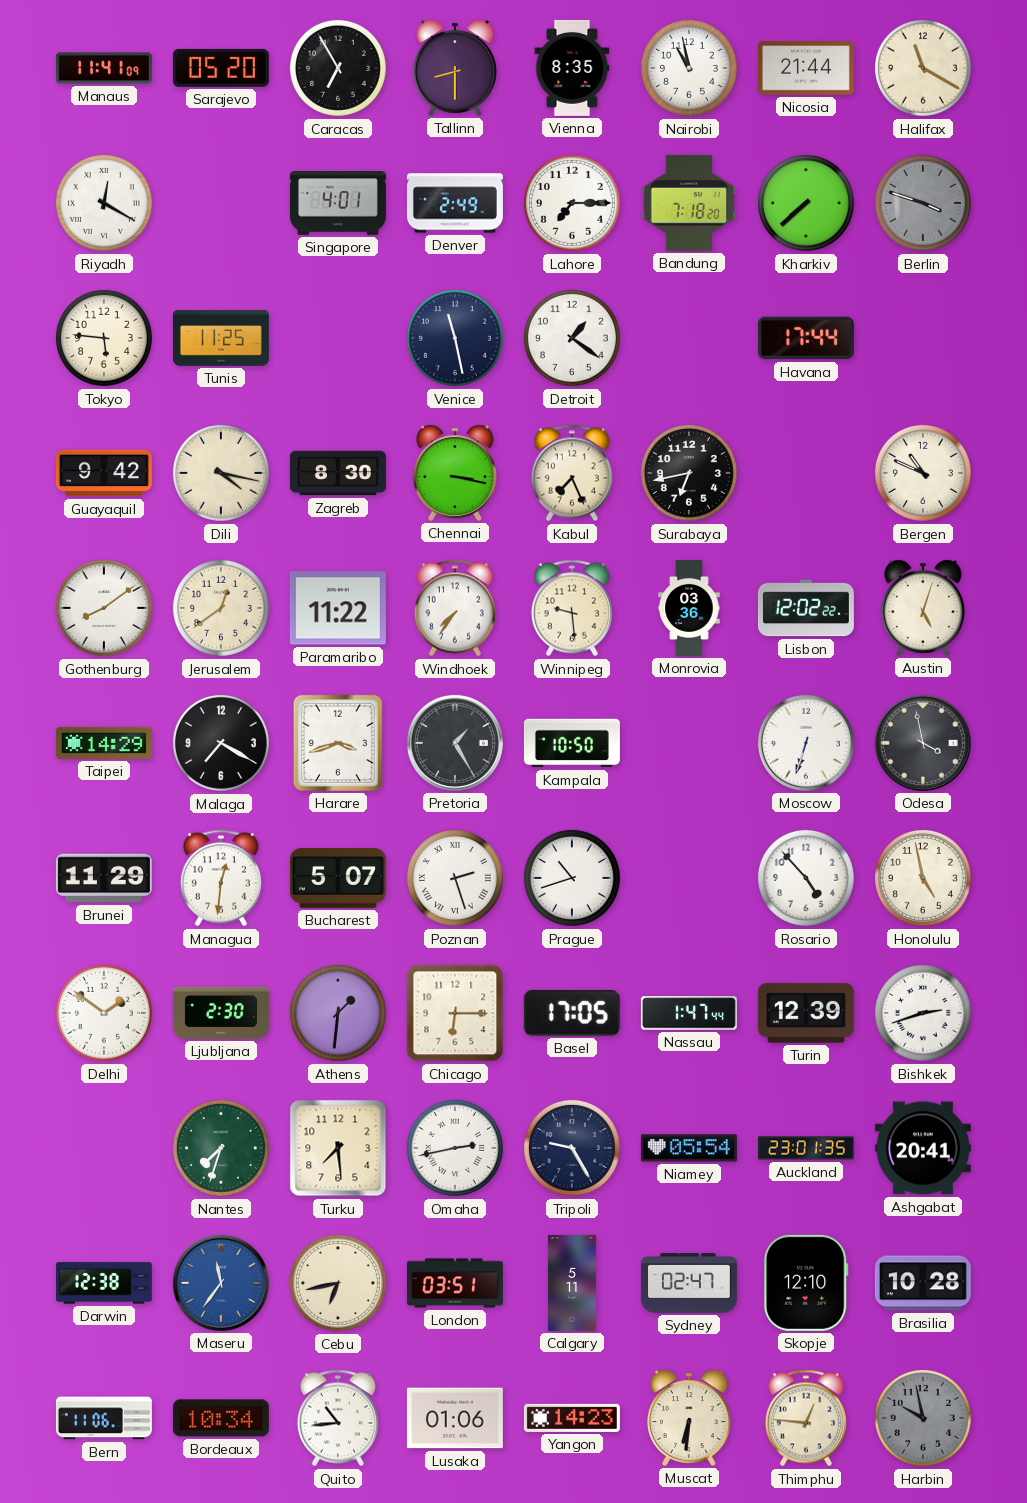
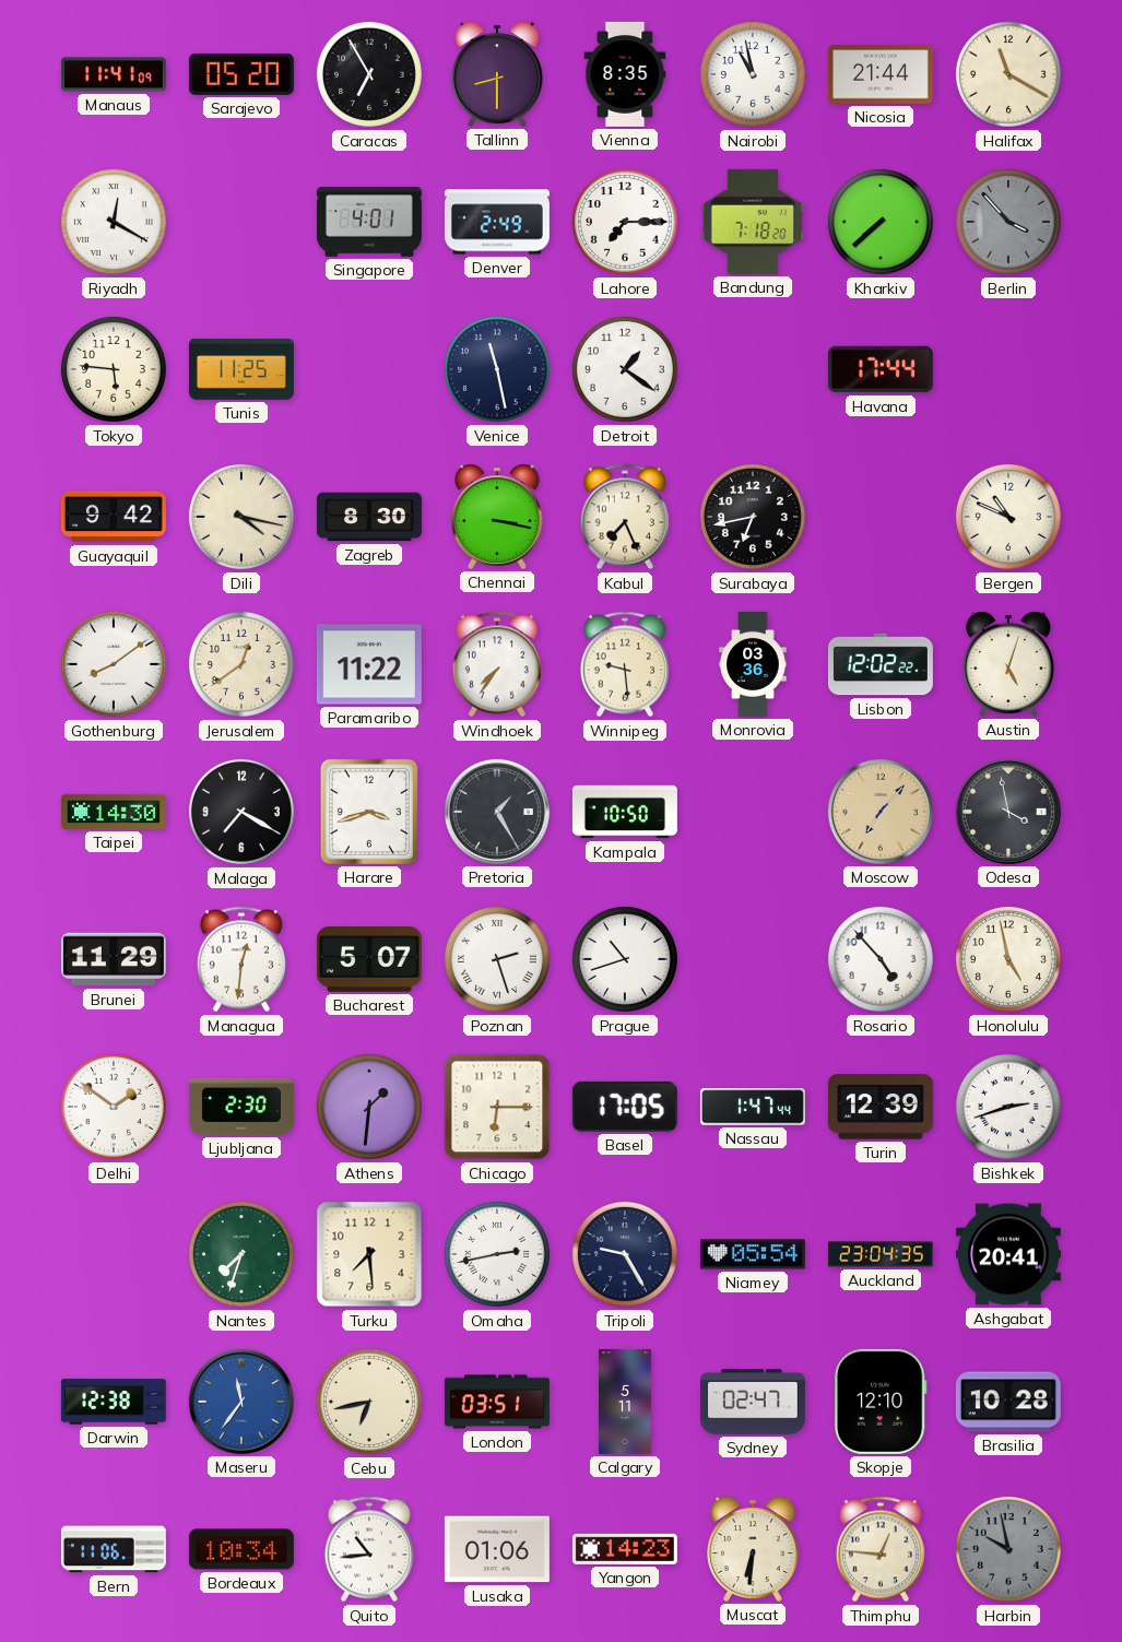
Berlin: 3:48 -> 3:53
Taipei: 14:29 -> 14:30
Moscow: 6:33 -> 7:07
Moscow dial: white -> champagne
Auckland: 23:01 -> 23:04
